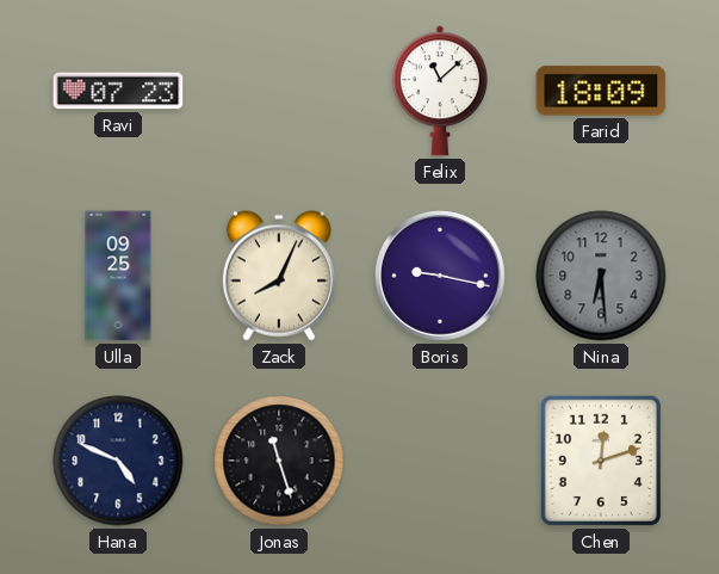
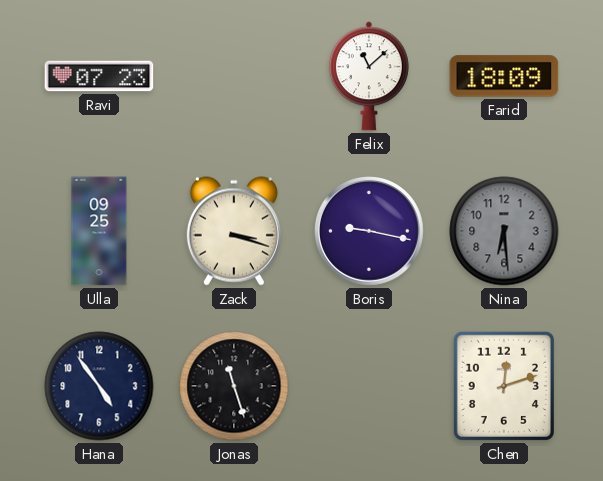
Zack: 8:04 -> 3:18
Hana: 4:49 -> 4:54
